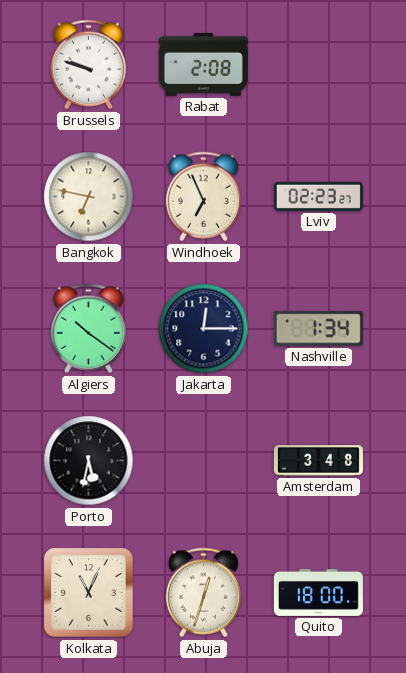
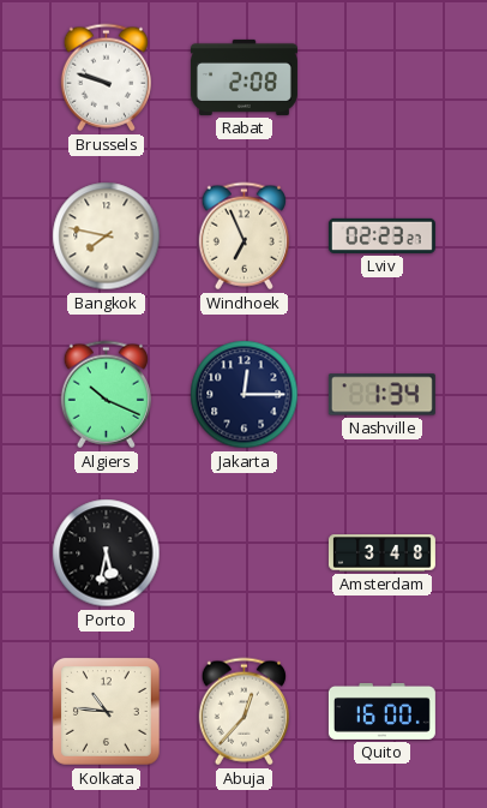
Bangkok: 6:47 -> 7:47
Algiers: 10:21 -> 10:19
Kolkata: 11:04 -> 10:46
Abuja: 12:33 -> 12:37
Quito: 18:00 -> 16:00
